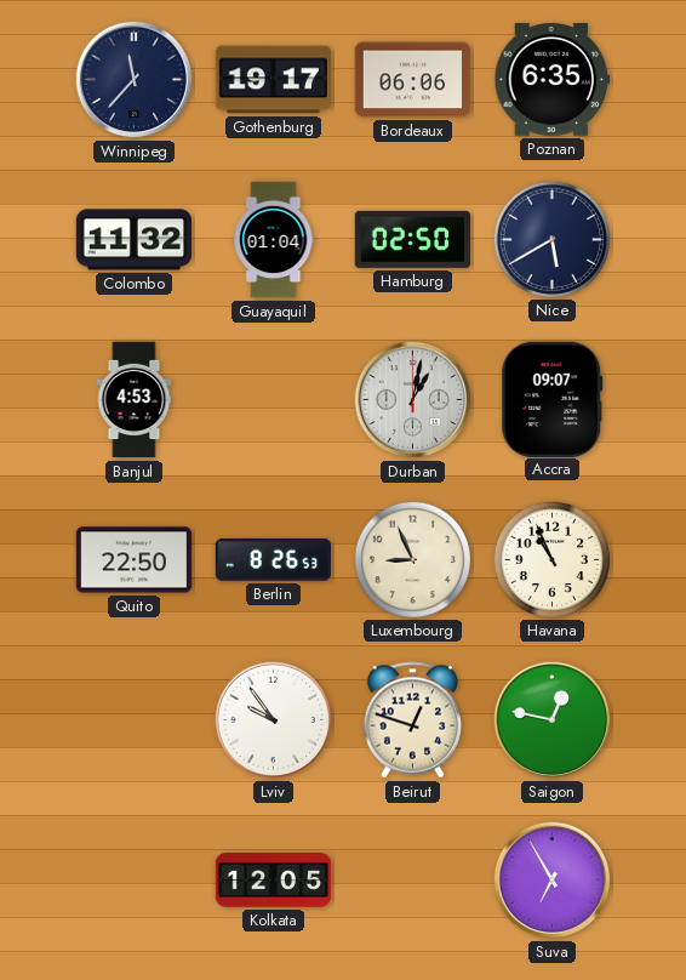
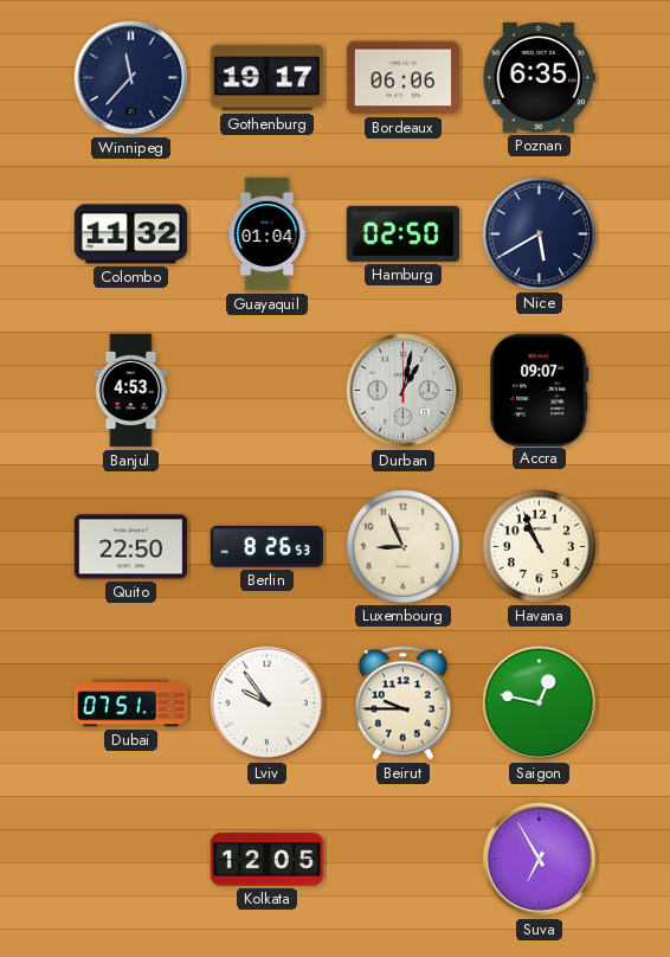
Dubai: none -> 07:51
Beirut: 12:48 -> 9:45
